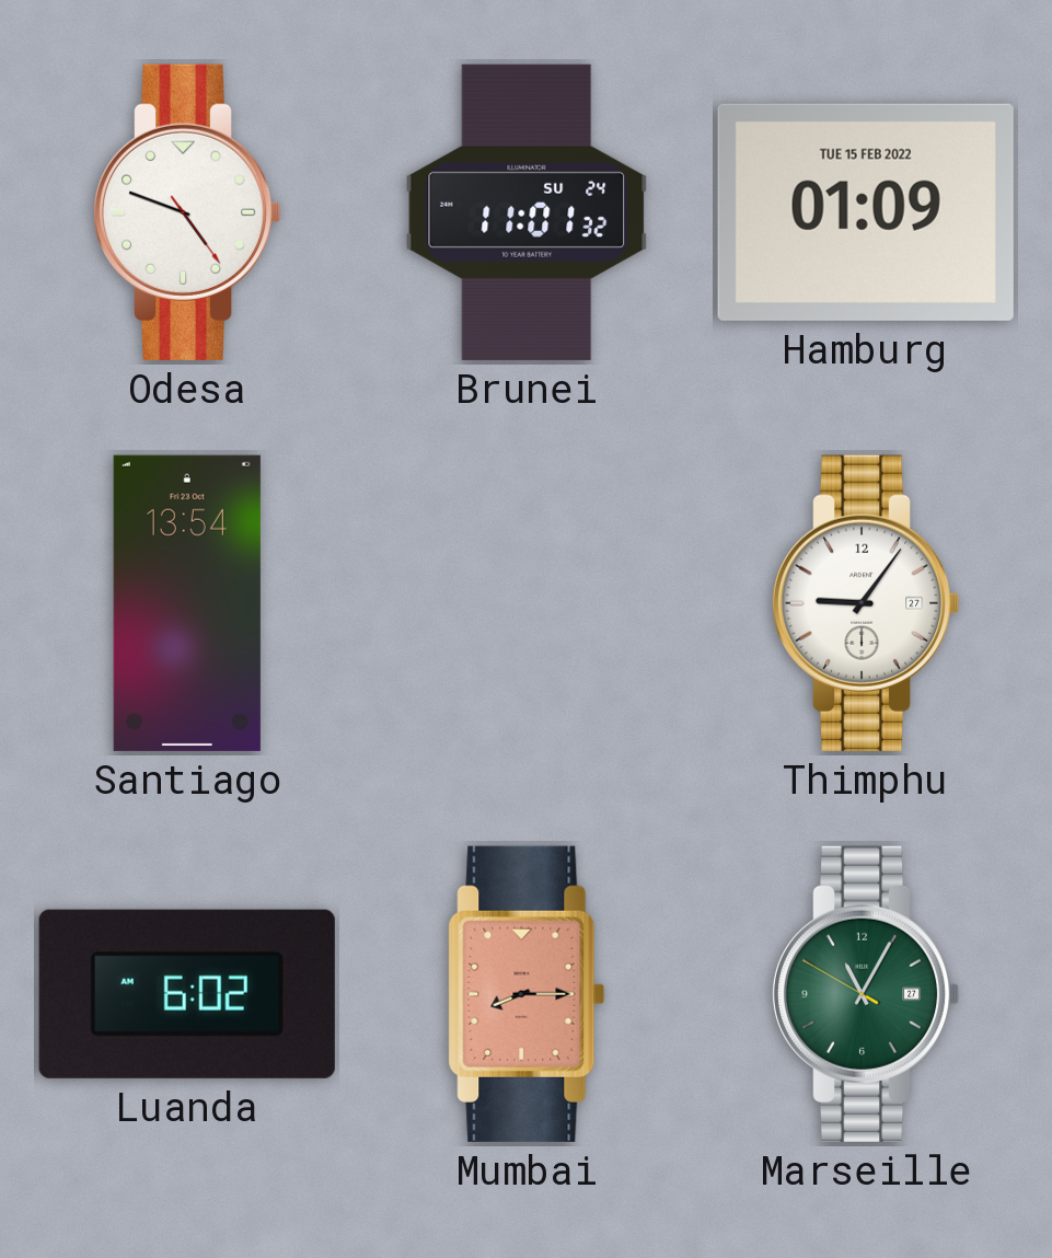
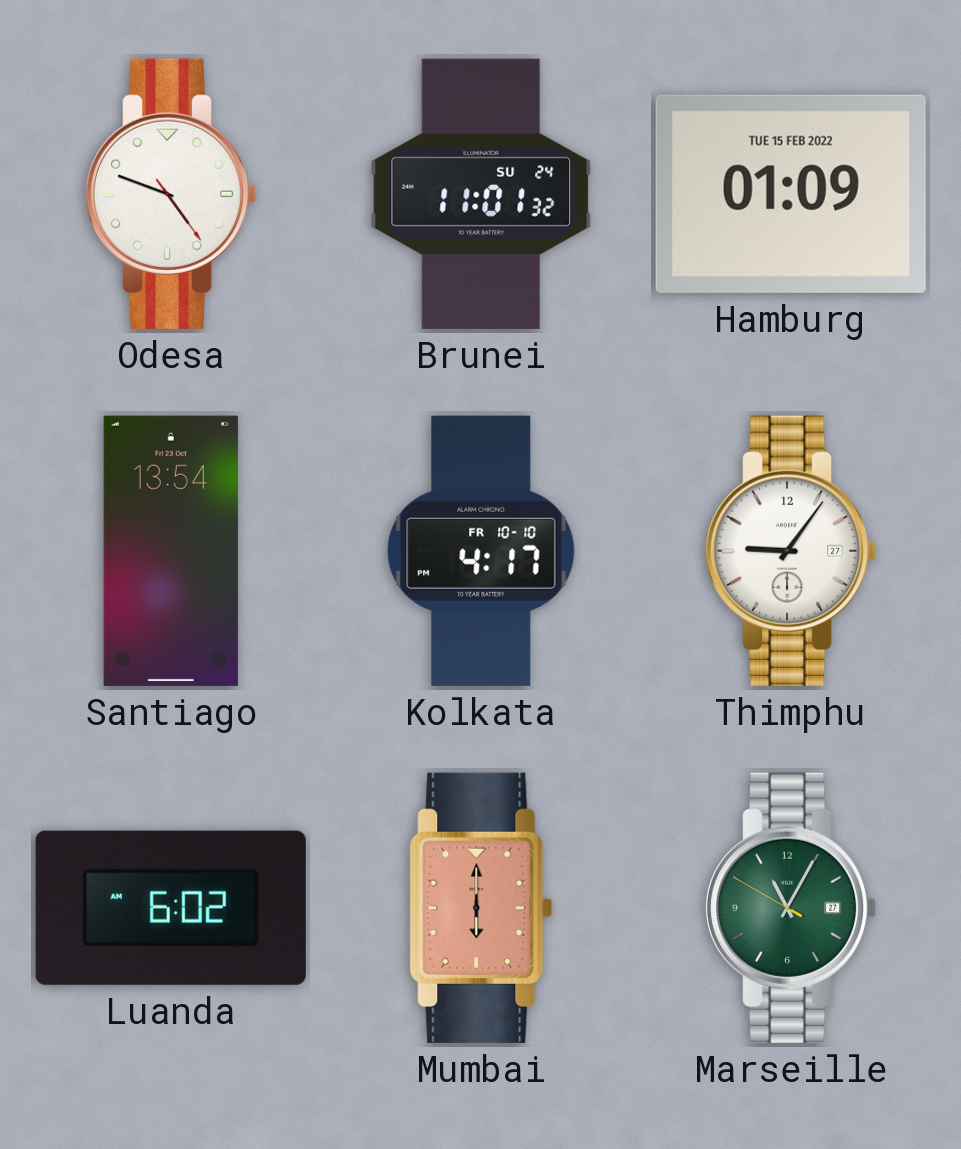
Kolkata: none -> 4:17
Mumbai: 8:15 -> 6:00
